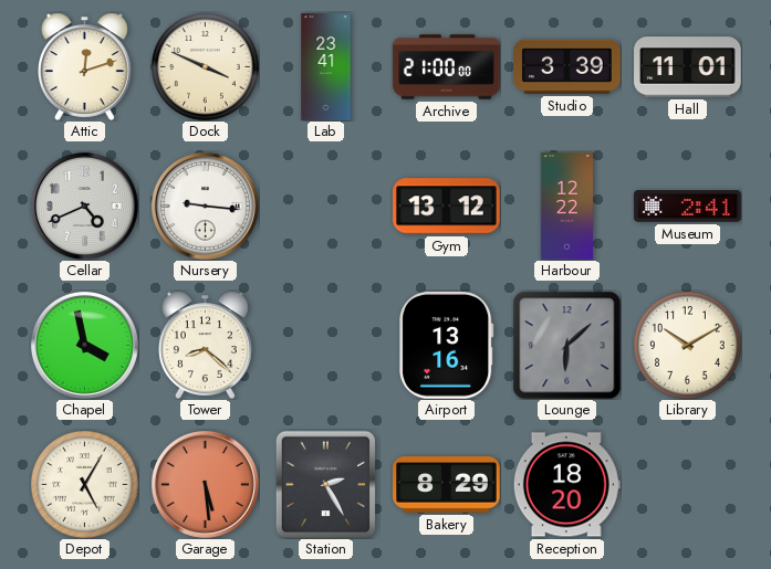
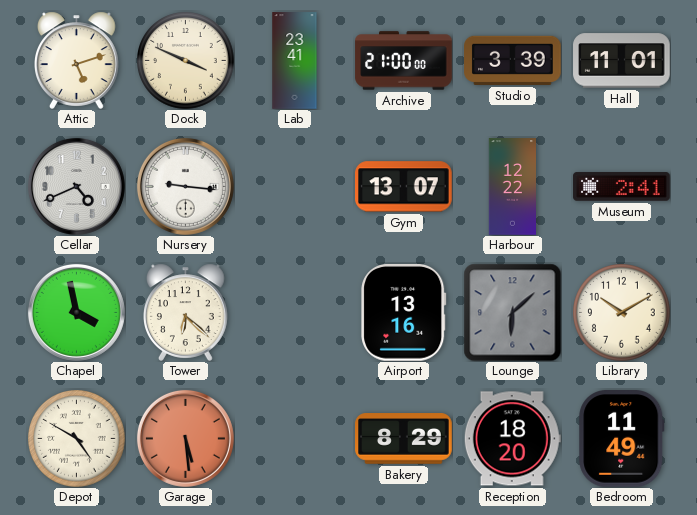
Attic: 12:12 -> 5:12
Gym: 13:12 -> 13:07
Tower: 8:22 -> 6:22
Depot: 5:05 -> 4:50
Station: 2:25 -> none
Bedroom: none -> 11:49
